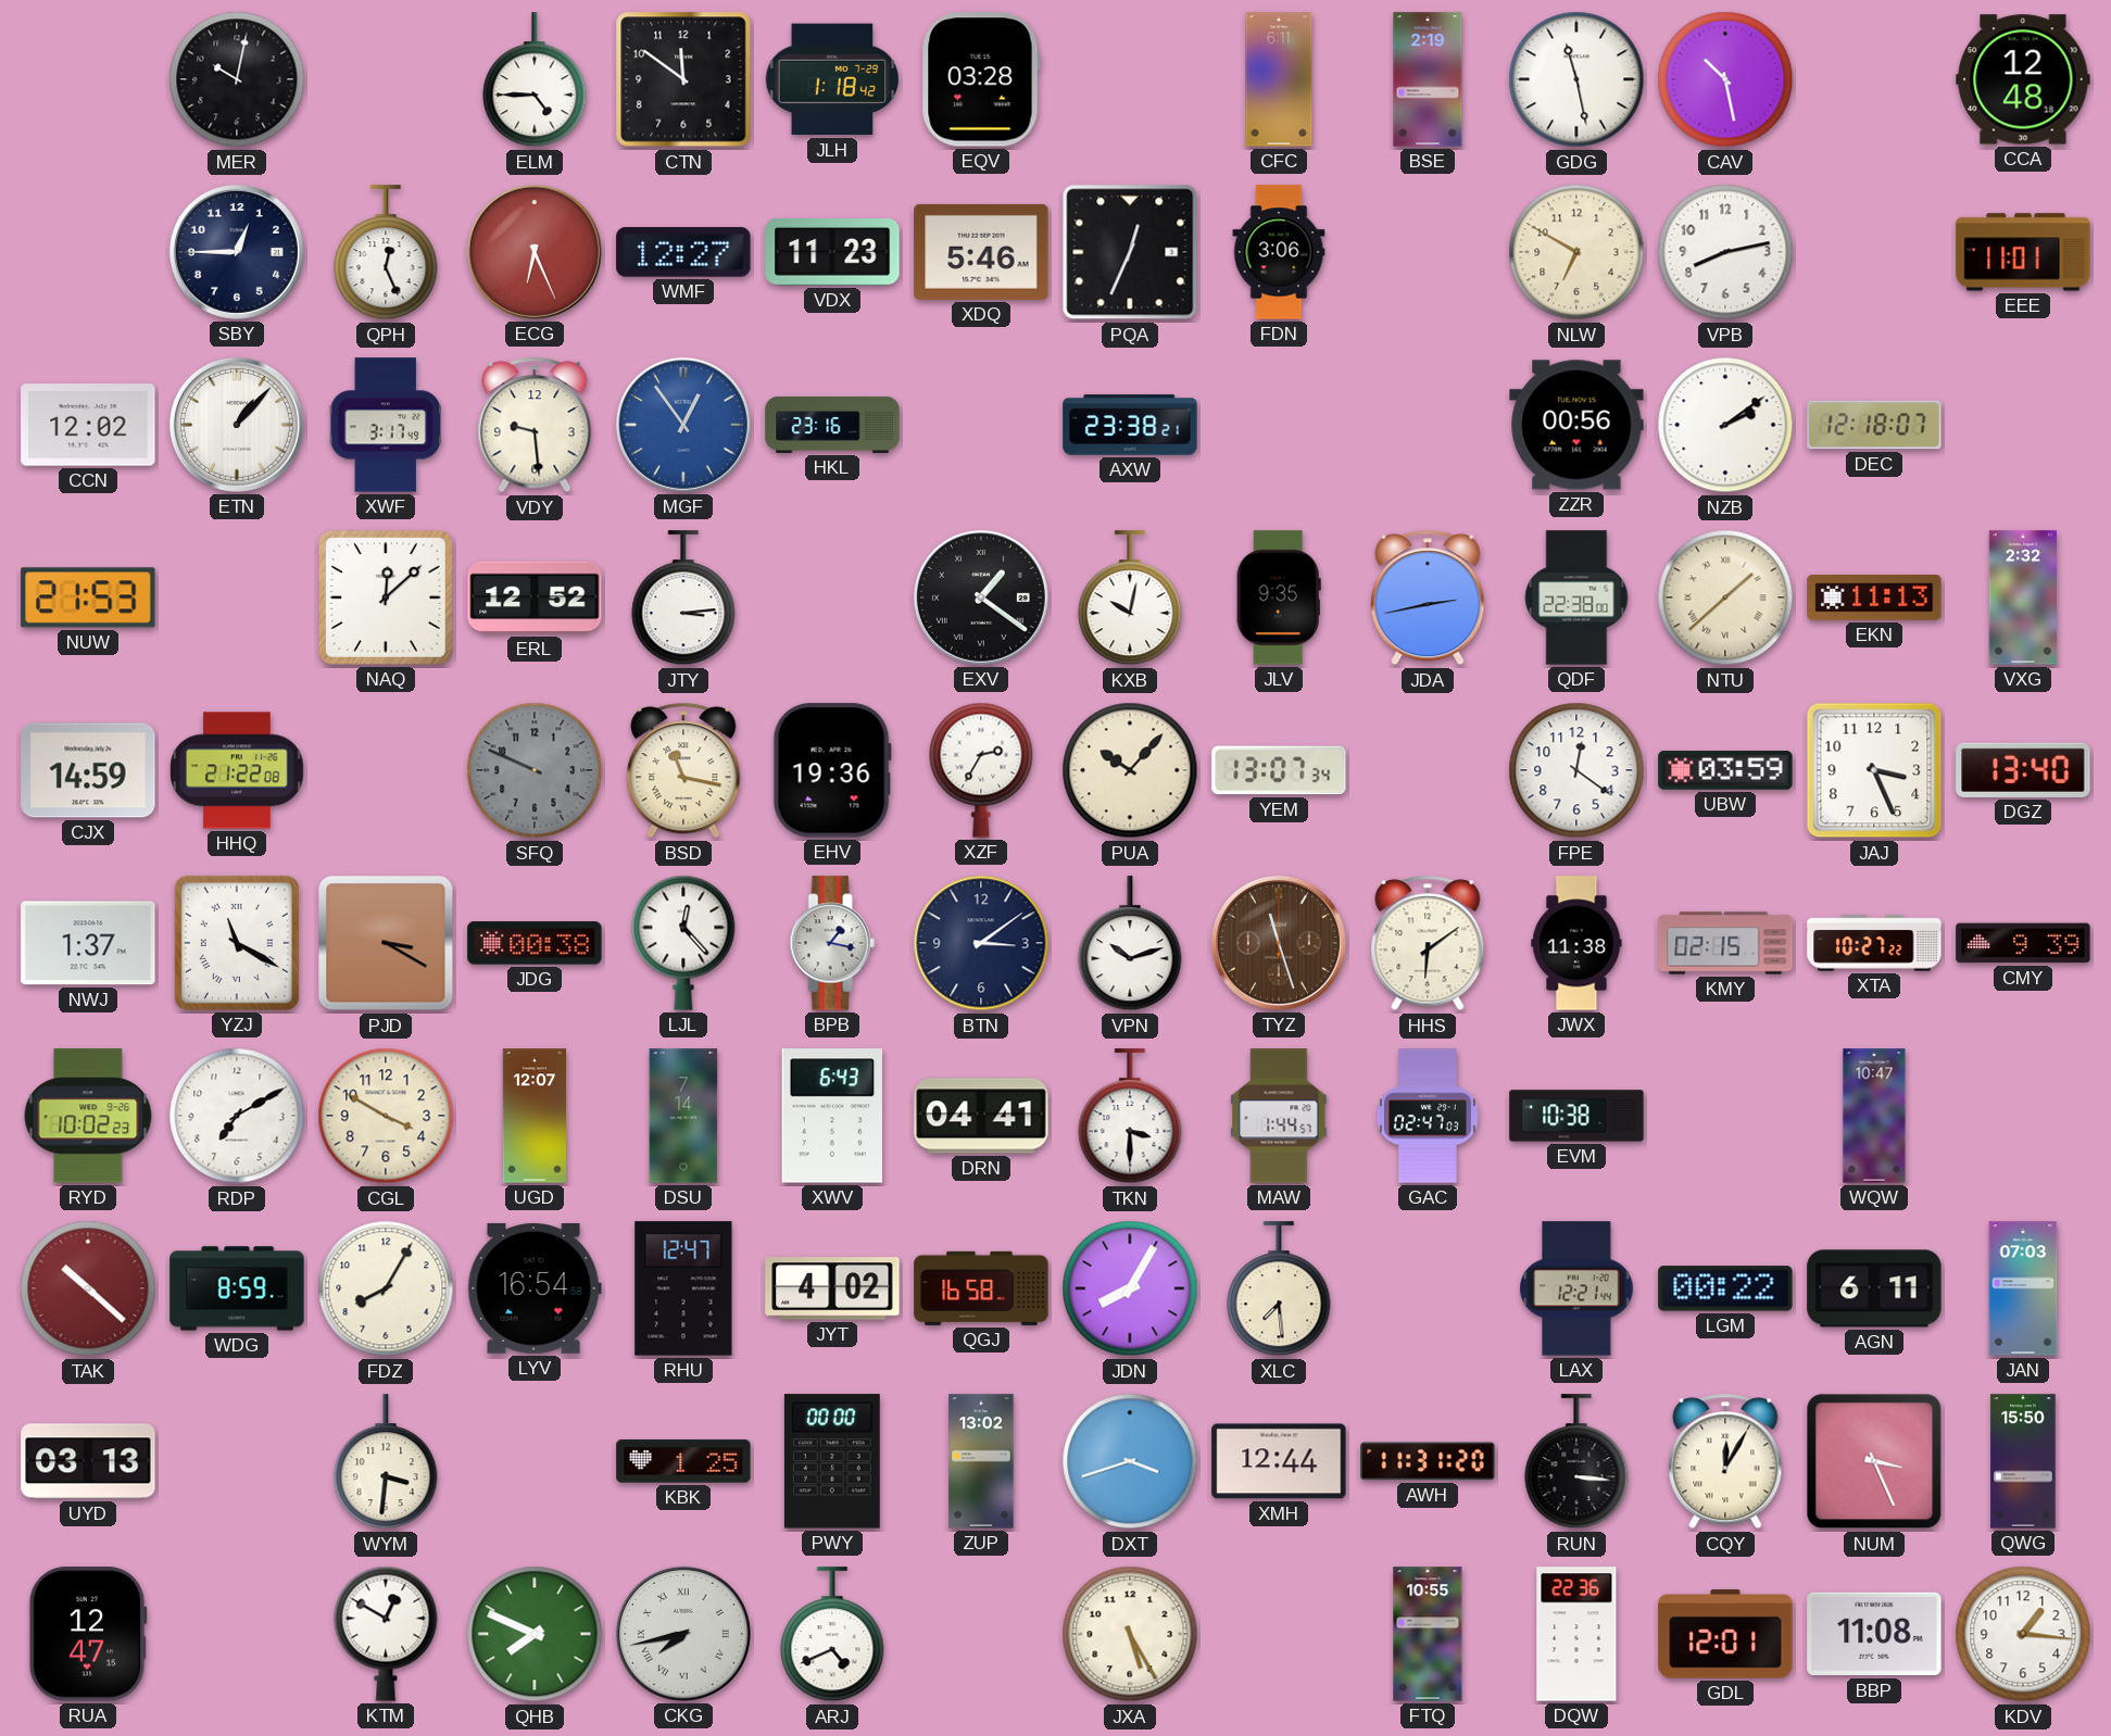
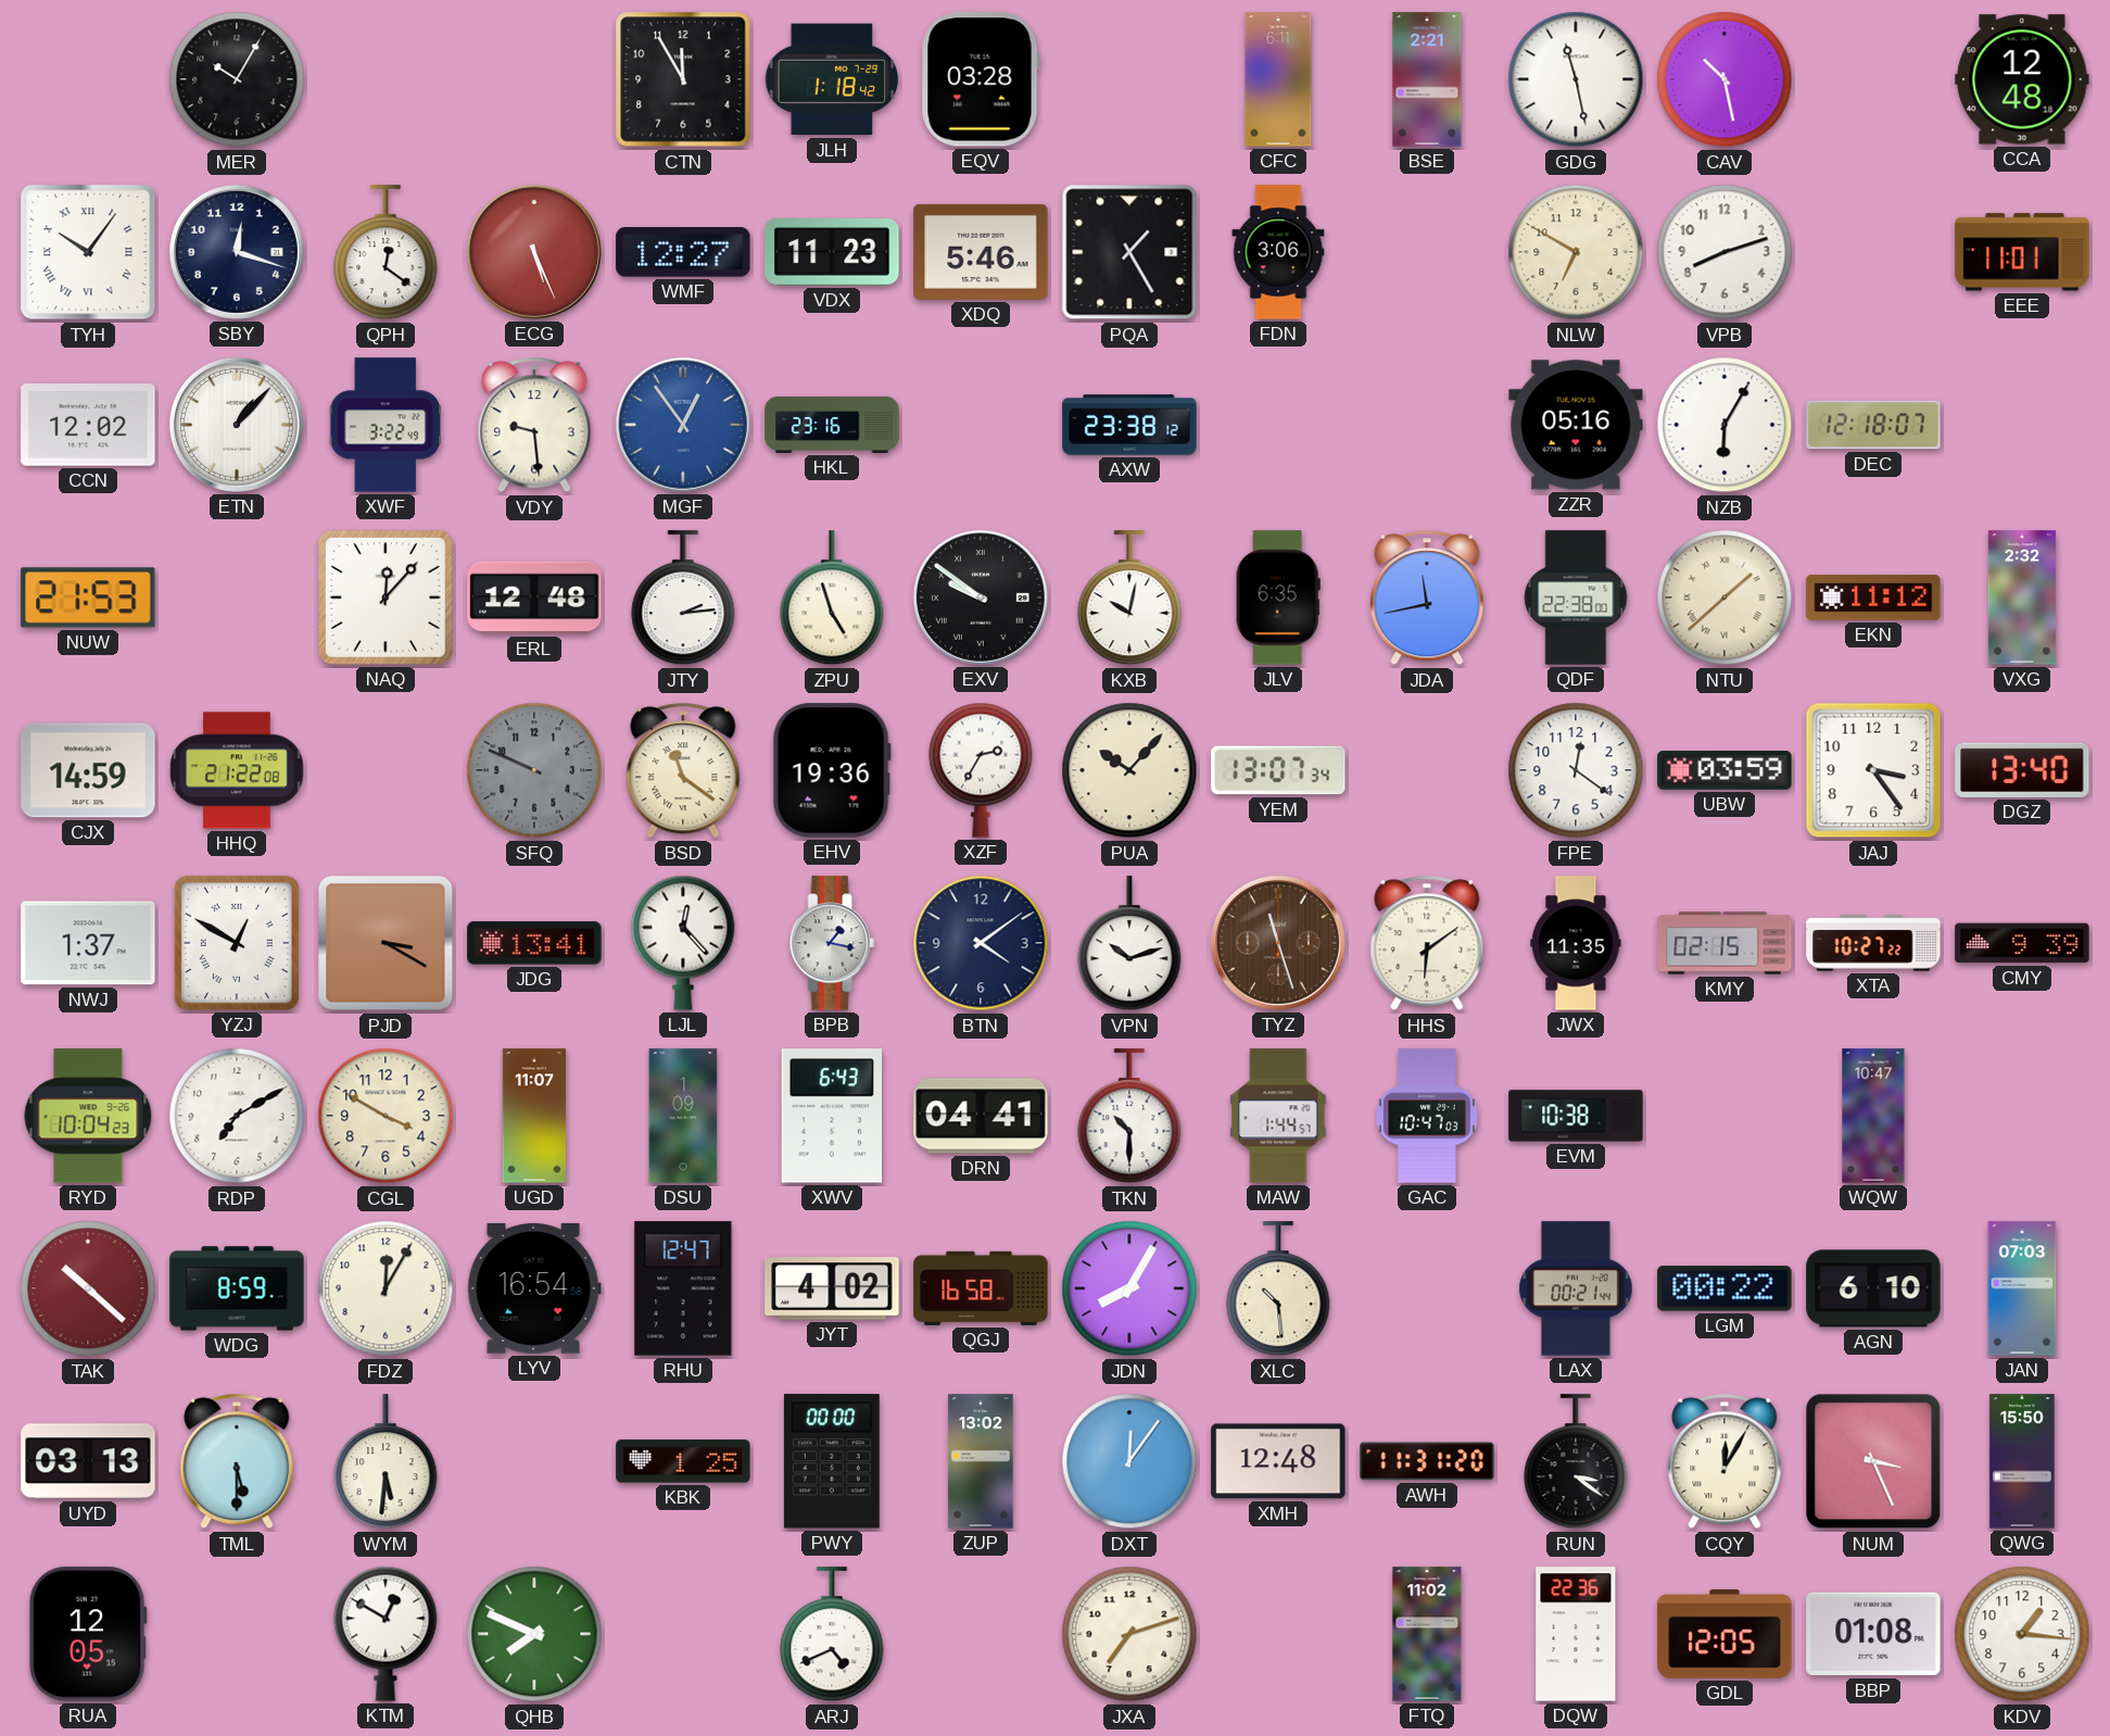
MER: 10:02 -> 10:05
ELM: 4:45 -> none
CTN: 11:51 -> 11:55
BSE: 2:19 -> 2:21
TYH: none -> 10:06
SBY: 12:45 -> 12:18
QPH: 12:26 -> 12:21
ECG: 6:26 -> 5:26
PQA: 12:34 -> 1:25
VPB: 8:13 -> 8:12
XWF: 3:17 -> 3:22
AXW: 23:38:21 -> 23:38:12
ZZR: 00:56 -> 05:16
NZB: 2:09 -> 6:05
NAQ: 12:08 -> 12:07
ERL: 12:52 -> 12:48
JTY: 3:14 -> 2:14
ZPU: none -> 4:57
EXV: 1:21 -> 9:51
JLV: 9:35 -> 6:35
JDA: 2:43 -> 11:43
EKN: 11:13 -> 11:12
BSD: 11:17 -> 11:21
JAJ: 3:26 -> 3:24
YZJ: 11:20 -> 12:50
JDG: 00:38 -> 13:41
BTN: 3:09 -> 4:09
JWX: 11:38 -> 11:35
RYD: 10:02 -> 10:04
UGD: 12:07 -> 11:07
DSU: 7:14 -> 1:09
TKN: 3:30 -> 10:30
GAC: 02:47 -> 10:47
FDZ: 8:05 -> 12:05
XLC: 7:29 -> 10:29
LAX: 12:21 -> 00:21
AGN: 6:11 -> 6:10
TML: none -> 5:30
WYM: 3:31 -> 5:31
DXT: 3:42 -> 12:06
XMH: 12:44 -> 12:48
RUN: 3:16 -> 3:21
RUA: 12:47 -> 12:05
CKG: 7:43 -> none
JXA: 5:25 -> 7:12
FTQ: 10:55 -> 11:02
GDL: 12:01 -> 12:05
BBP: 11:08 -> 01:08
